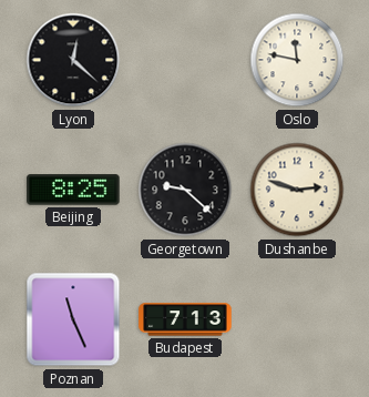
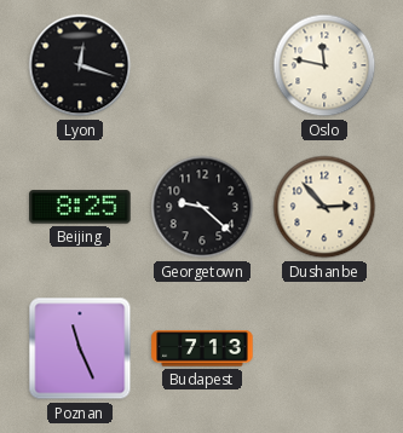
Lyon: 12:22 -> 12:18
Dushanbe: 2:48 -> 2:53
